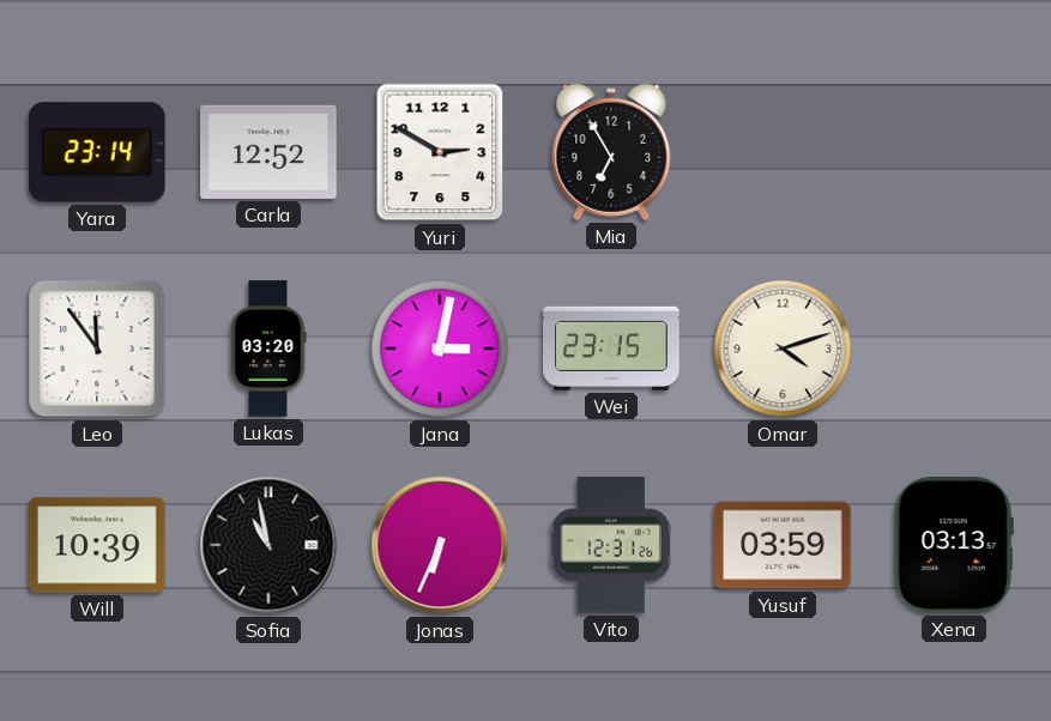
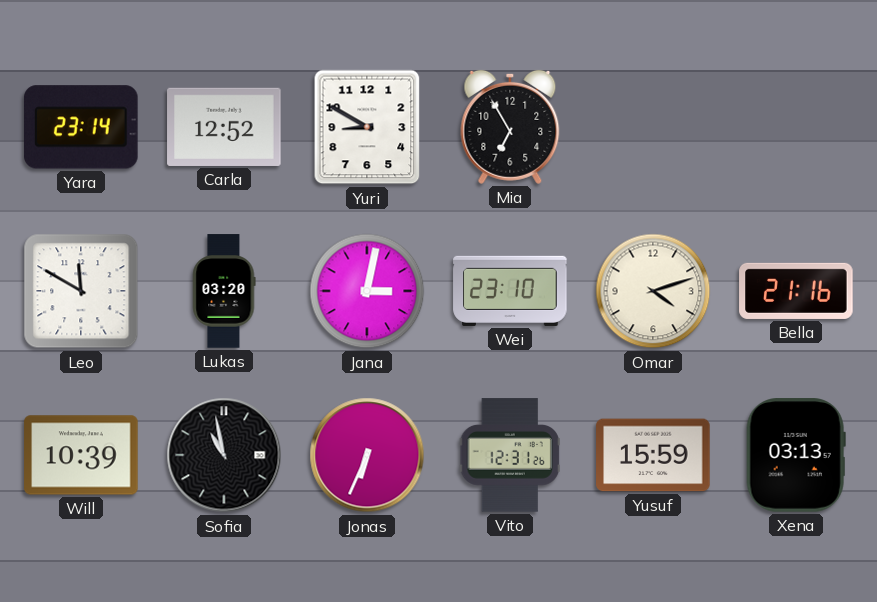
Yuri: 2:50 -> 8:50
Leo: 11:54 -> 11:50
Wei: 23:15 -> 23:10
Bella: none -> 21:16
Yusuf: 03:59 -> 15:59
